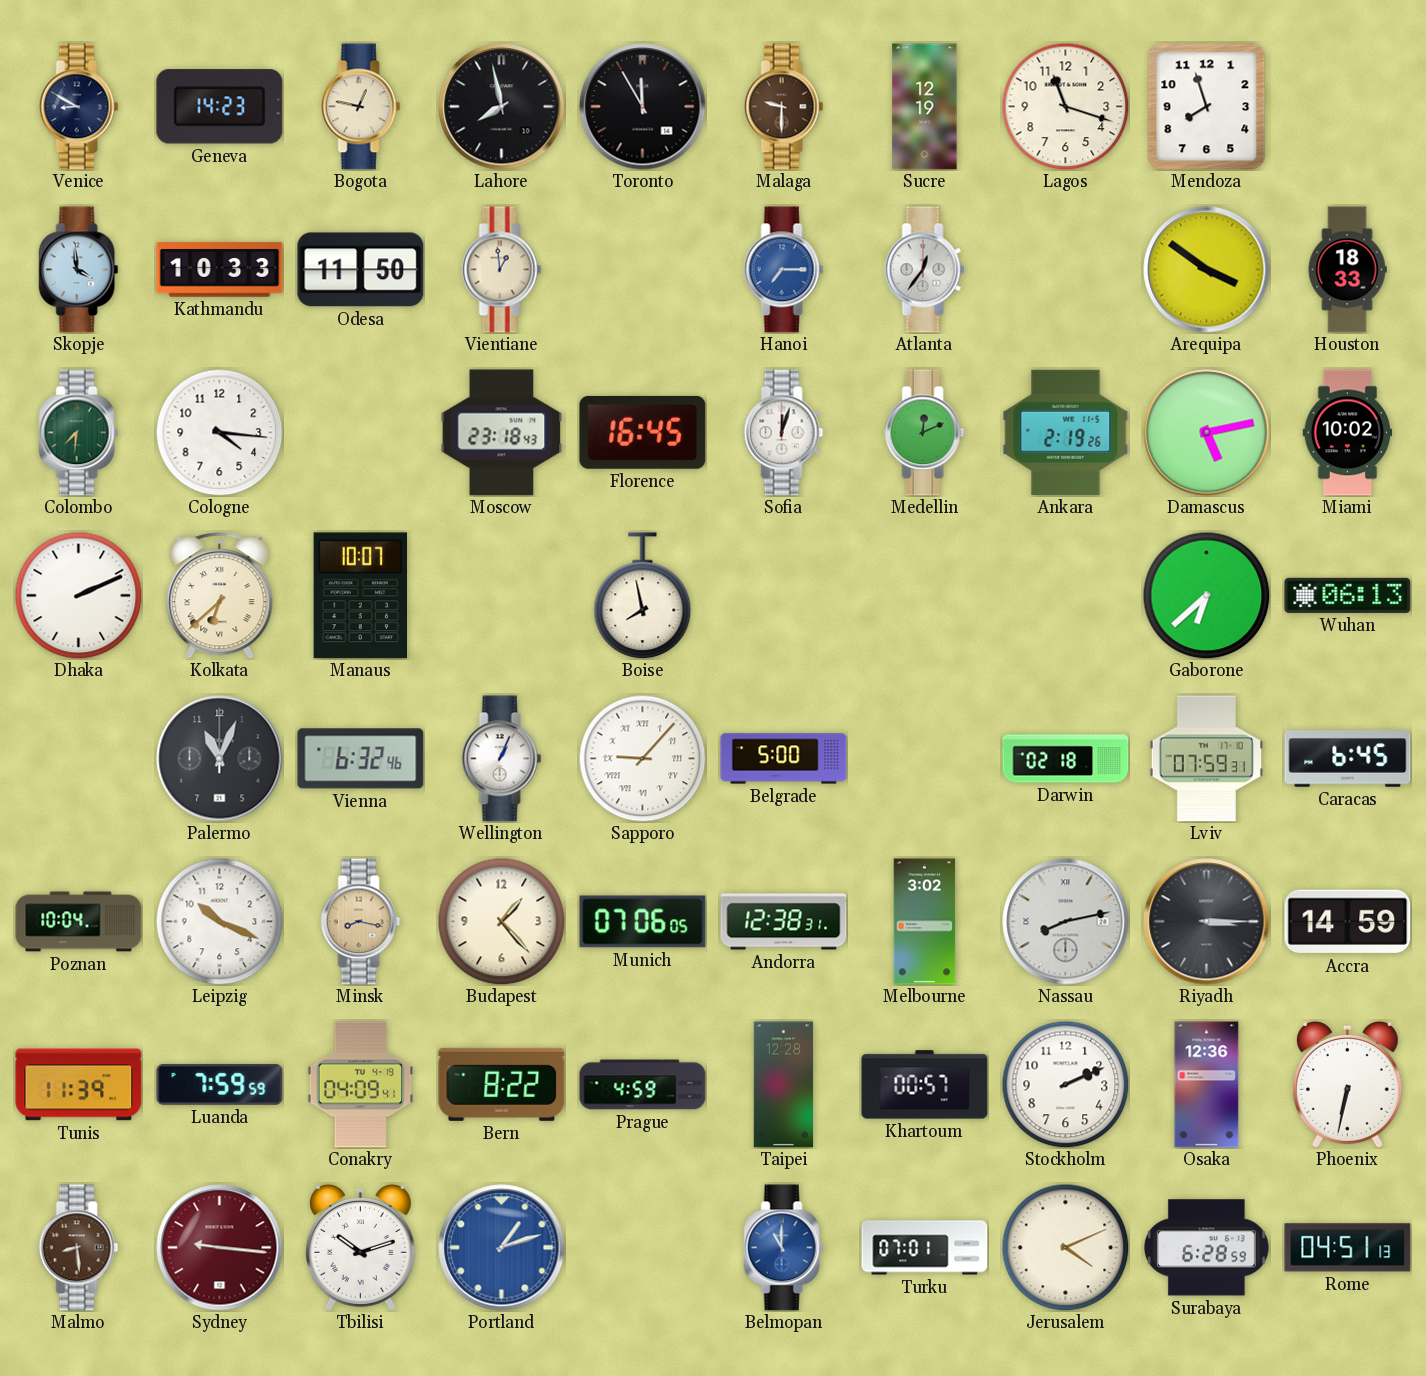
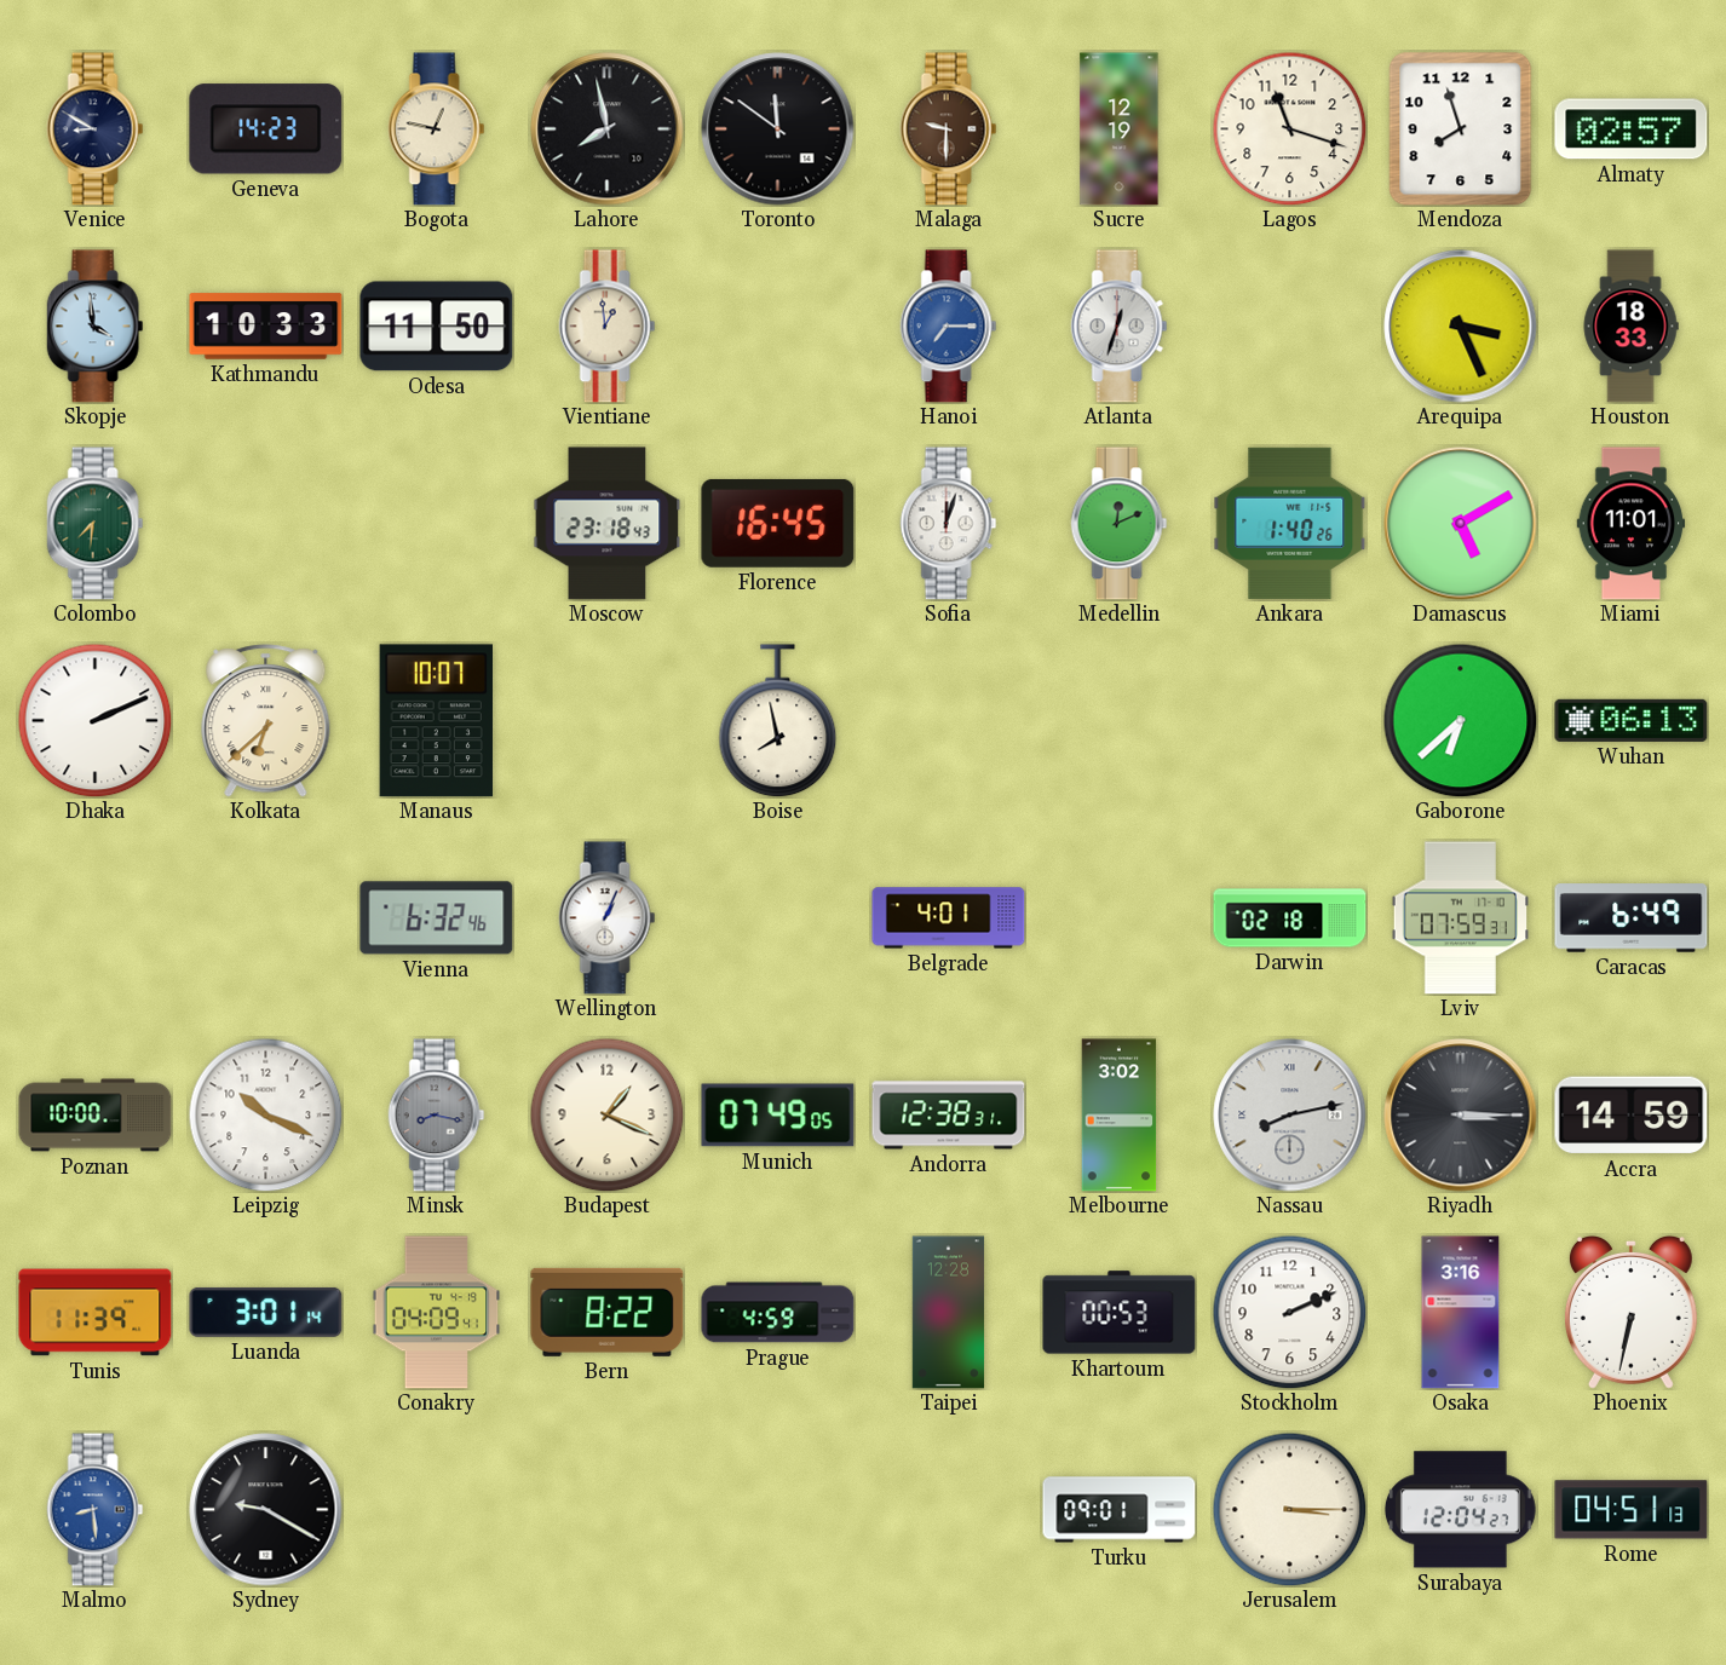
Toronto: 11:55 -> 11:51
Almaty: none -> 02:57
Atlanta: 12:36 -> 12:33
Arequipa: 3:51 -> 3:26
Cologne: 4:16 -> none
Ankara: 2:19 -> 1:40
Damascus: 5:13 -> 5:10
Miami: 10:02 -> 11:01
Palermo: 11:04 -> none
Sapporo: 9:07 -> none
Belgrade: 5:00 -> 4:01
Caracas: 6:45 -> 6:49
Poznan: 10:04 -> 10:00
Minsk dial: champagne -> grey
Budapest: 1:23 -> 1:19
Munich: 07:06 -> 07:49
Luanda: 7:59 -> 3:01
Khartoum: 00:57 -> 00:53
Osaka: 12:36 -> 3:16
Malmo dial: brown -> blue
Sydney: 9:16 -> 9:20
Sydney dial: burgundy -> black
Tbilisi: 10:12 -> none
Portland: 1:12 -> none
Belmopan: 11:00 -> none
Turku: 07:01 -> 09:01
Jerusalem: 4:11 -> 3:15
Surabaya: 6:28 -> 12:04
